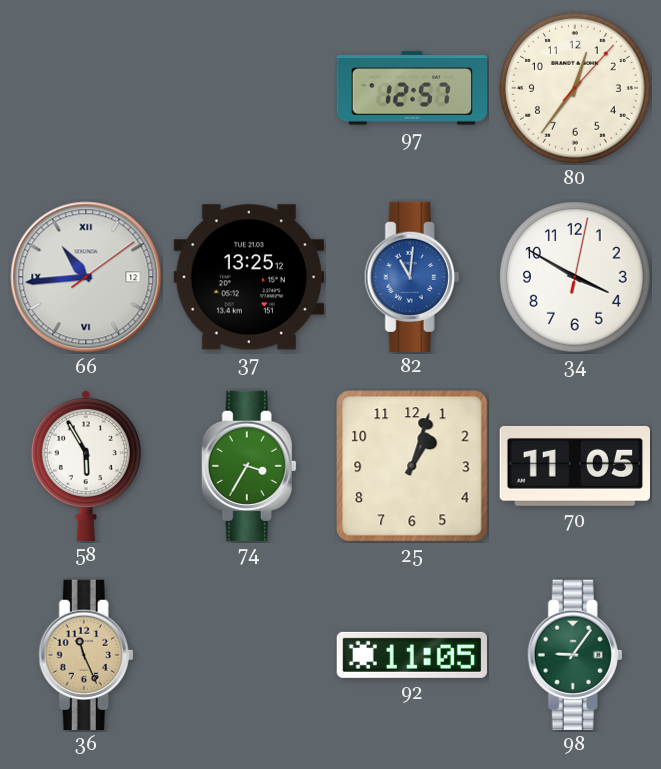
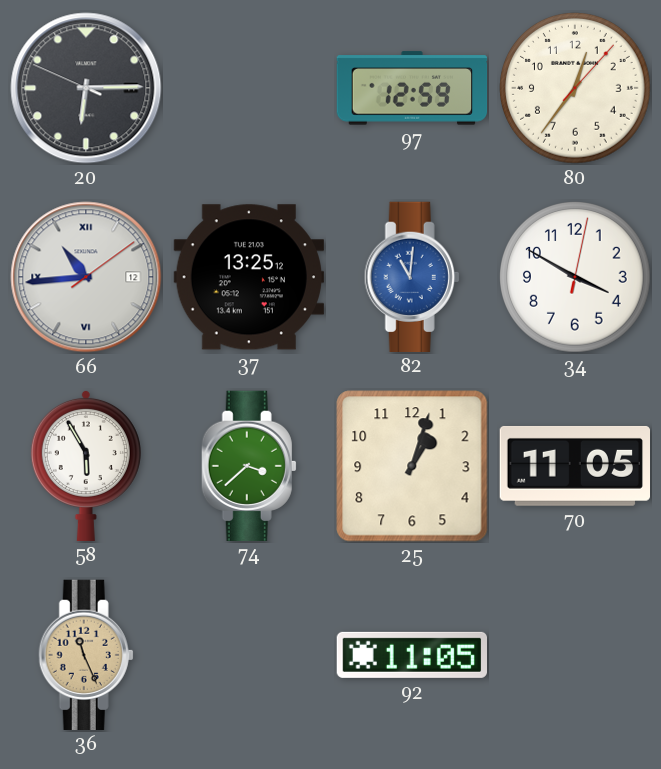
20: none -> 6:14
97: 12:57 -> 12:59
74: 3:35 -> 3:38
98: 9:06 -> none
